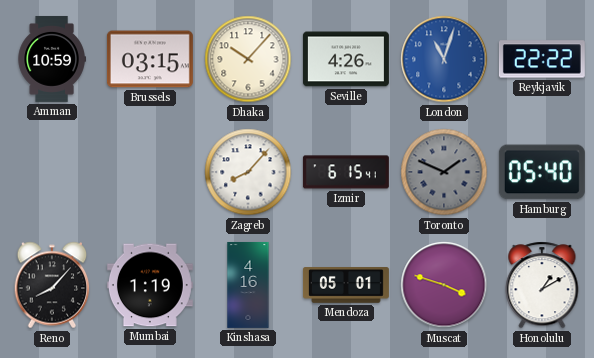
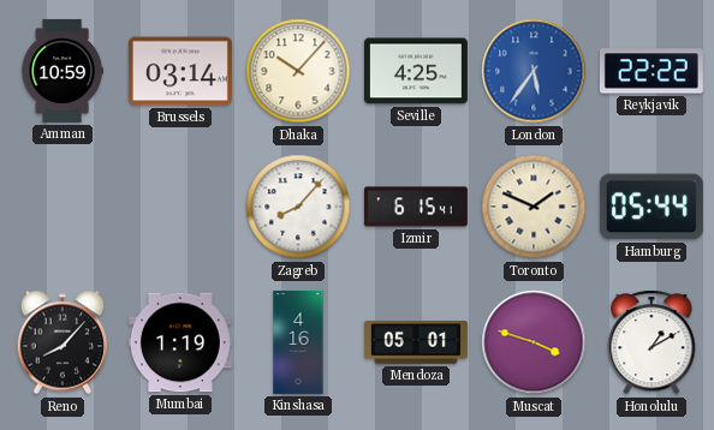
Brussels: 03:15 -> 03:14
Seville: 4:26 -> 4:25
London: 11:03 -> 5:36
Toronto dial: grey -> cream
Hamburg: 05:40 -> 05:44
